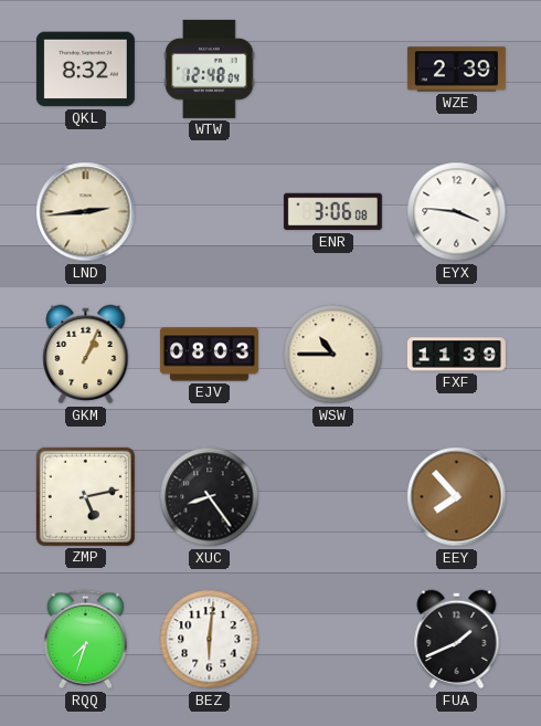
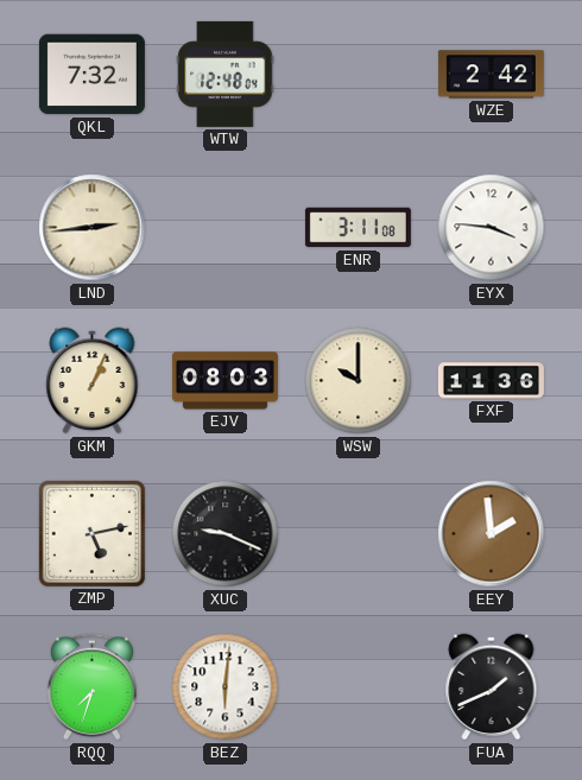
QKL: 8:32 -> 7:32
WZE: 2:39 -> 2:42
ENR: 3:06 -> 3:11
WSW: 10:45 -> 10:00
FXF: 11:39 -> 11:36
XUC: 8:24 -> 9:19
EEY: 7:53 -> 1:59
